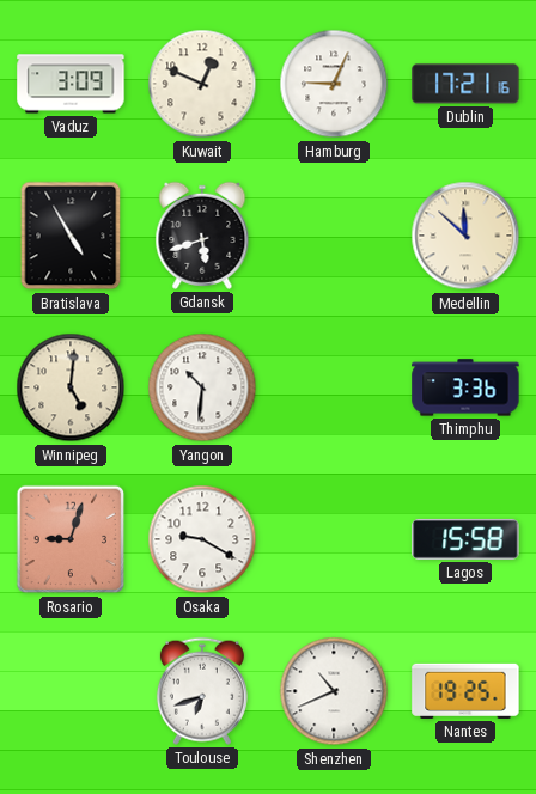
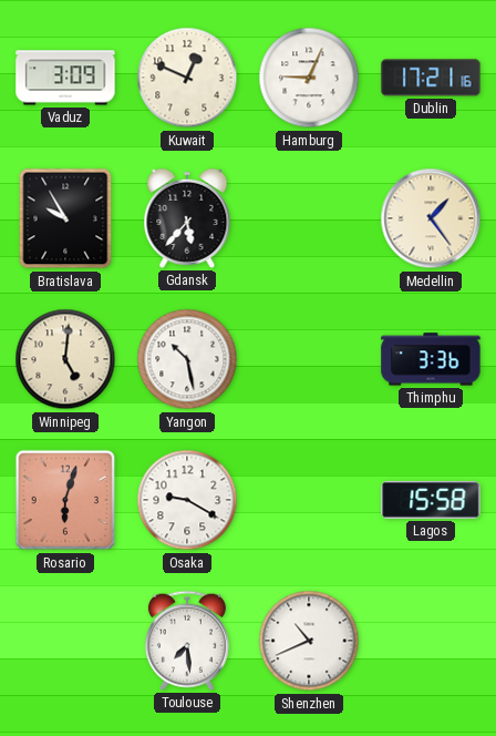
Bratislava: 4:55 -> 9:55
Gdansk: 5:42 -> 5:37
Medellin: 11:52 -> 1:24
Yangon: 10:31 -> 10:28
Rosario: 9:03 -> 6:03
Toulouse: 6:42 -> 7:29
Nantes: 19:25 -> none
